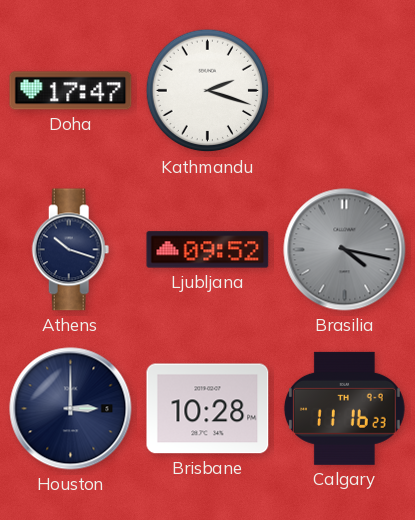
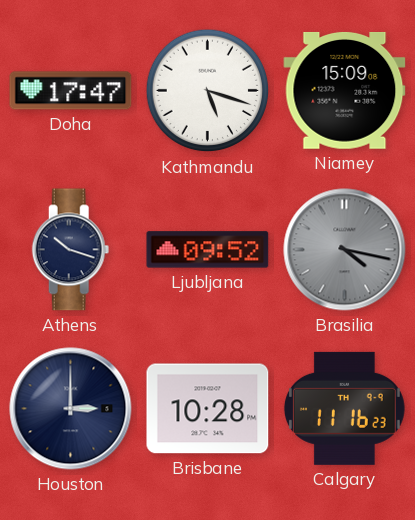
Kathmandu: 2:18 -> 5:18
Niamey: none -> 15:09
